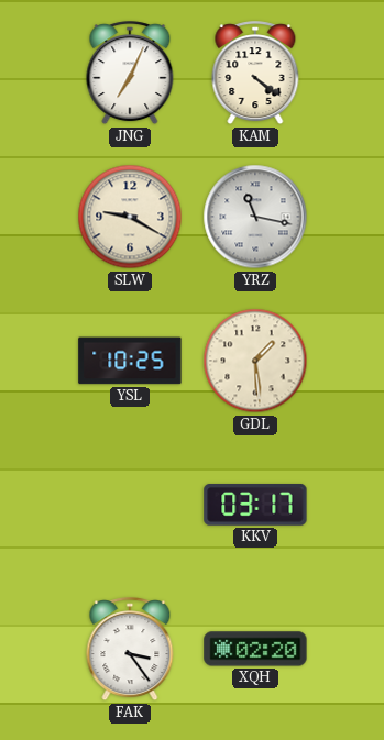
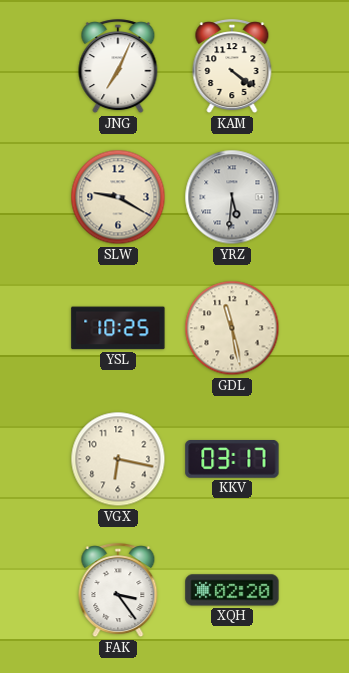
YRZ: 11:17 -> 5:31
GDL: 1:29 -> 11:28
VGX: none -> 6:17
